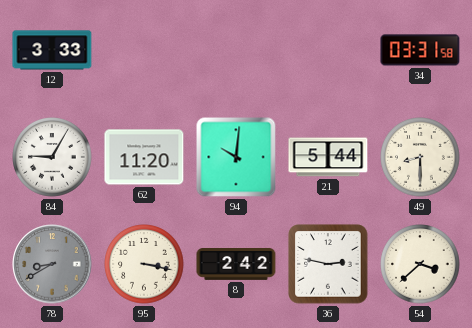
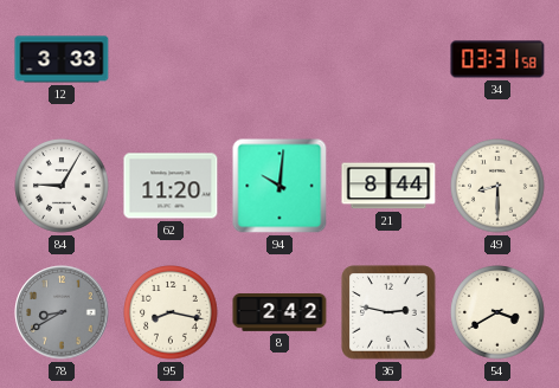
21: 5:44 -> 8:44
95: 3:17 -> 8:17
54: 3:38 -> 3:40
